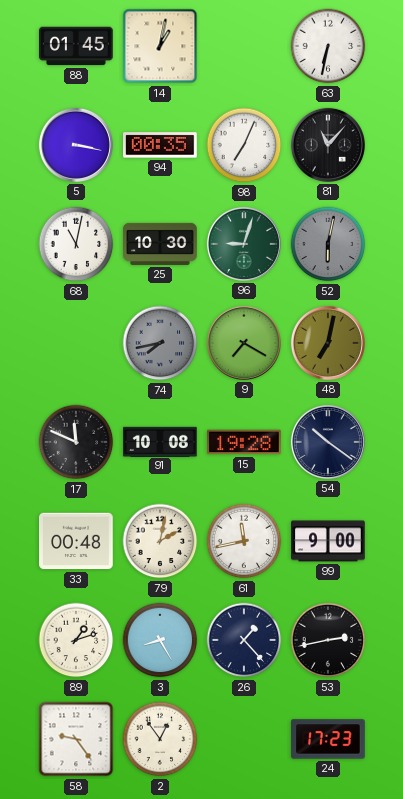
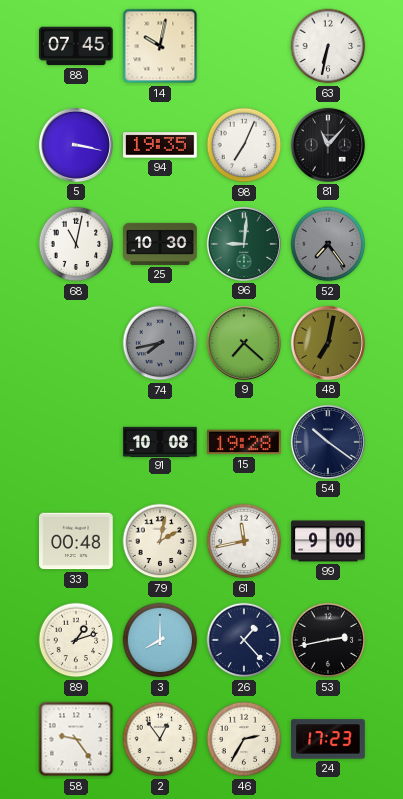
88: 01:45 -> 07:45
14: 1:02 -> 10:02
94: 00:35 -> 19:35
96: 9:03 -> 9:01
52: 6:02 -> 7:24
9: 7:20 -> 7:22
17: 11:49 -> none
3: 8:25 -> 8:00
46: none -> 2:35
